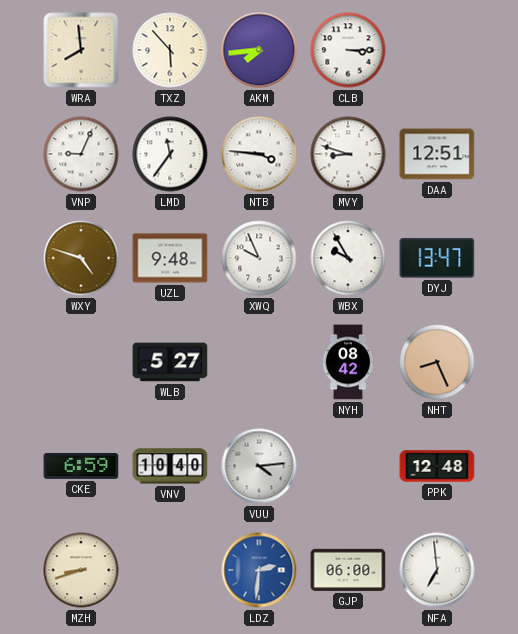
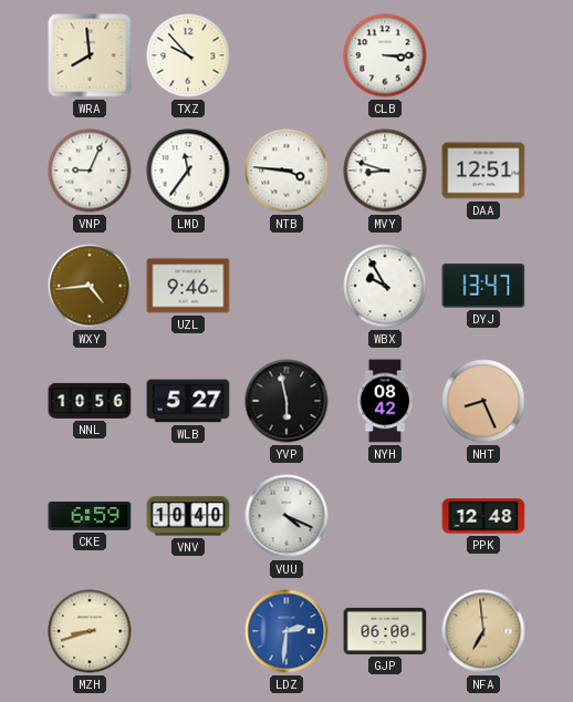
TXZ: 5:53 -> 9:53
AKM: 7:44 -> none
WXY: 4:48 -> 4:44
UZL: 9:48 -> 9:46
XWQ: 9:56 -> none
NNL: none -> 10:56
YVP: none -> 5:58
VUU: 4:14 -> 4:19
NFA dial: white -> champagne
